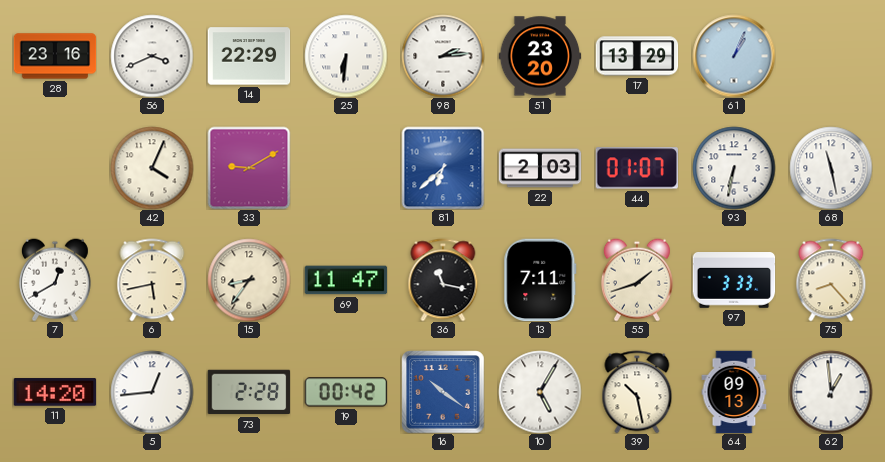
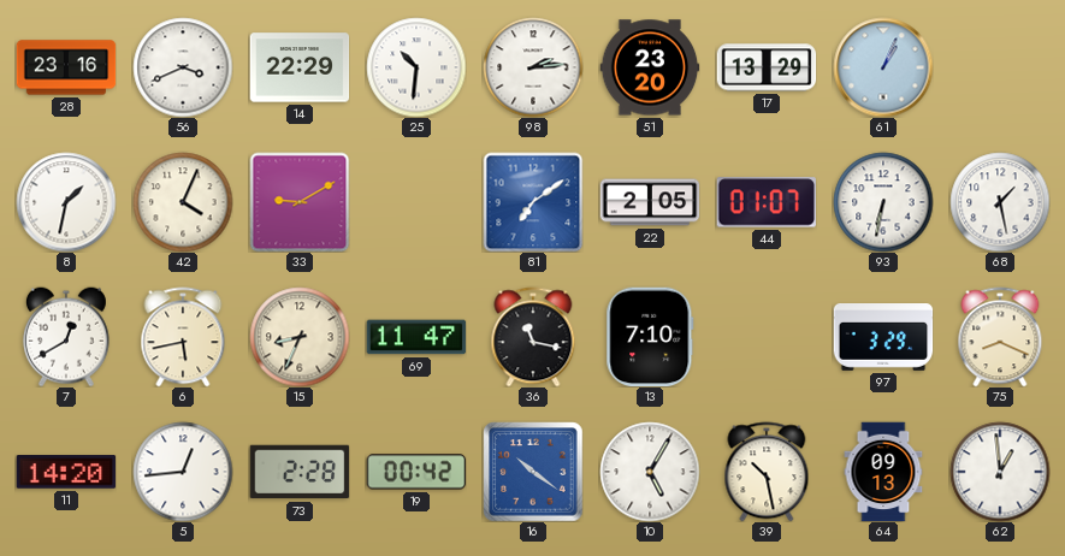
25: 6:31 -> 10:31
8: none -> 1:32
81: 6:38 -> 7:09
22: 2:03 -> 2:05
68: 11:28 -> 1:28
15: 8:36 -> 8:34
13: 7:11 -> 7:10
55: 1:42 -> none
97: 3:33 -> 3:29
75: 8:23 -> 8:19
